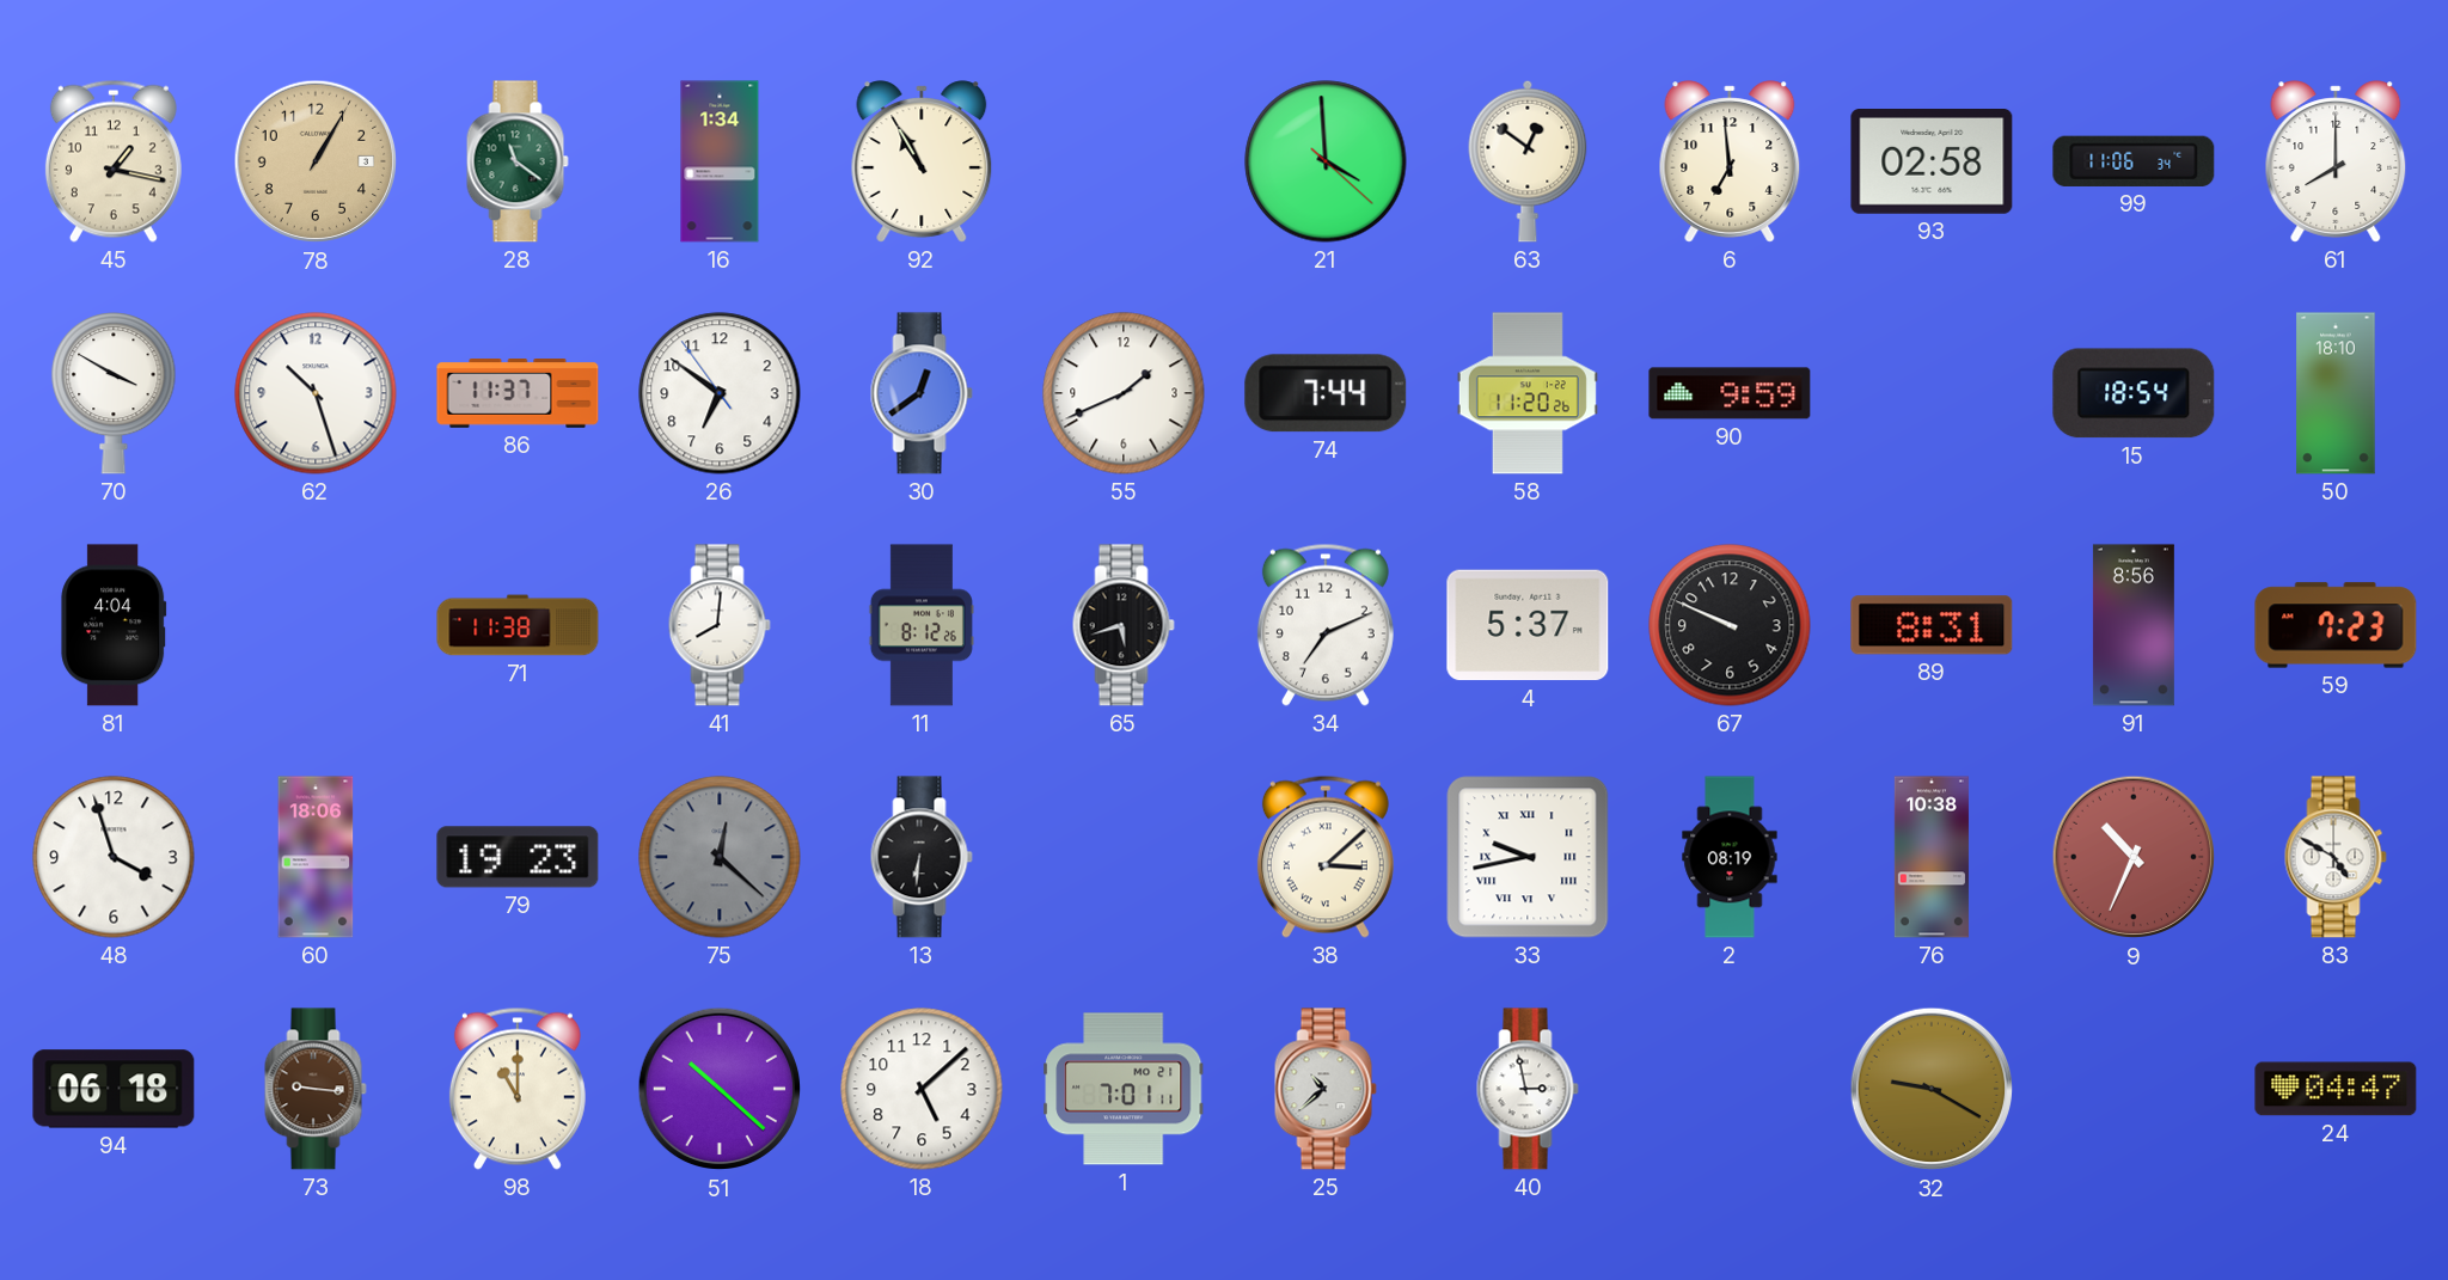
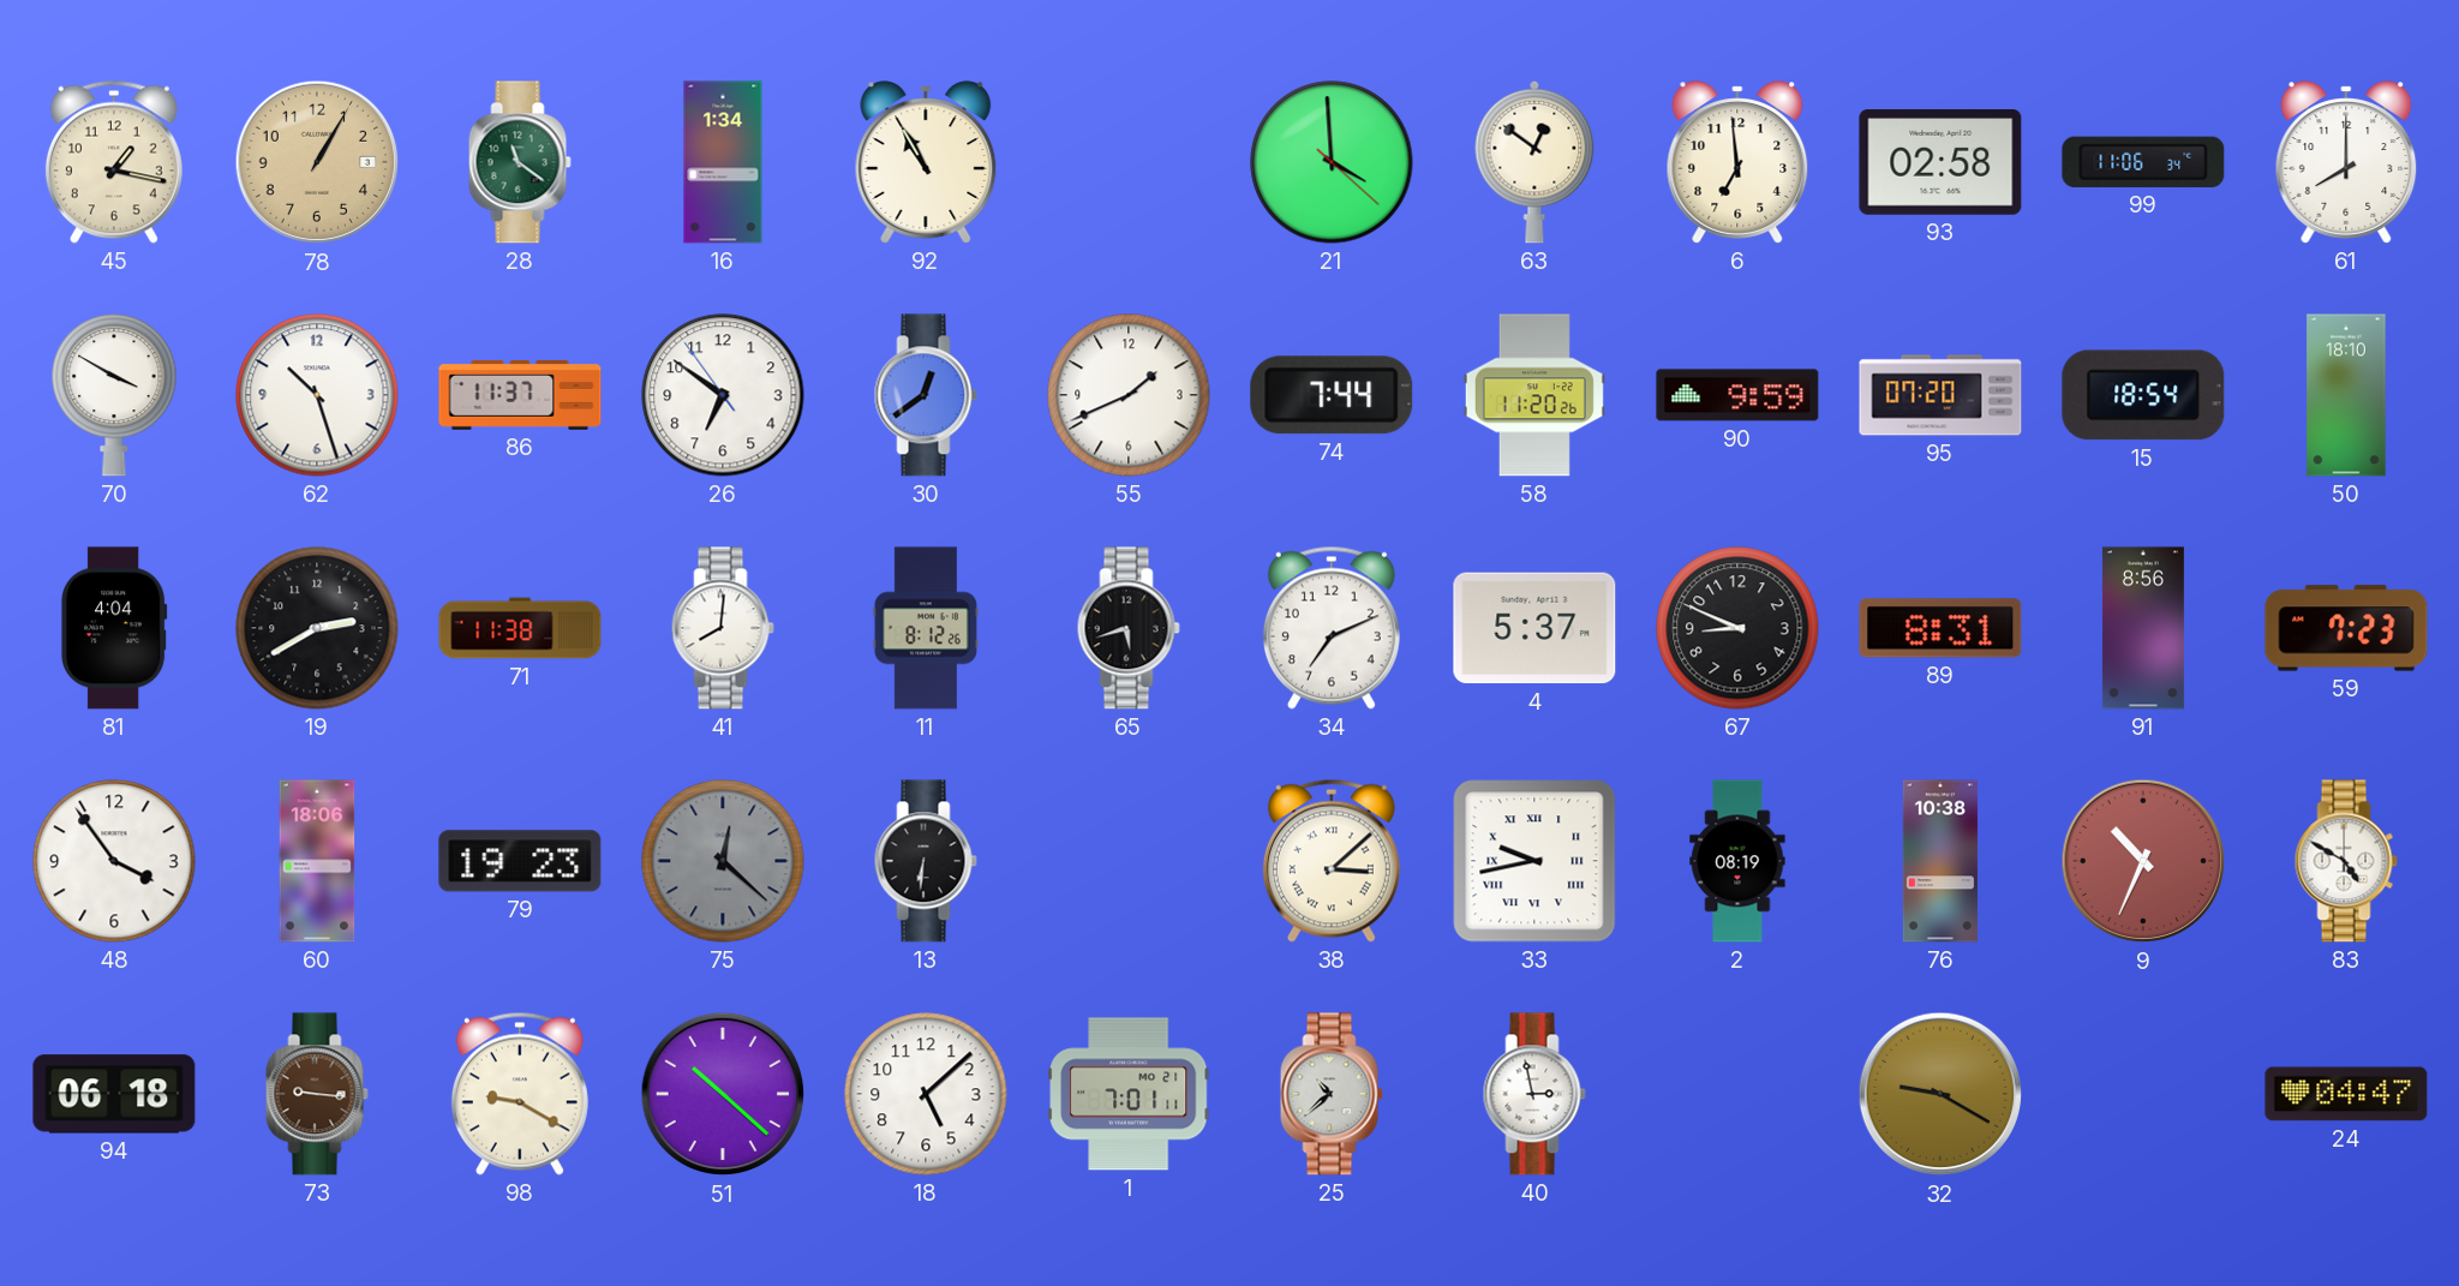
95: none -> 07:20
19: none -> 2:40
67: 9:49 -> 8:49
48: 3:57 -> 3:54
98: 11:00 -> 9:20
